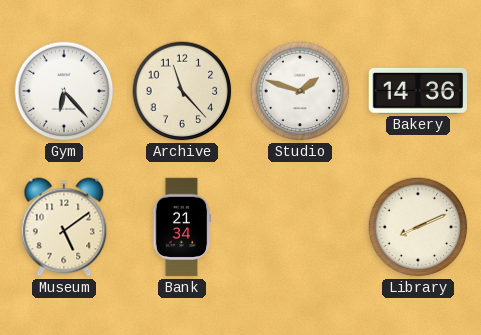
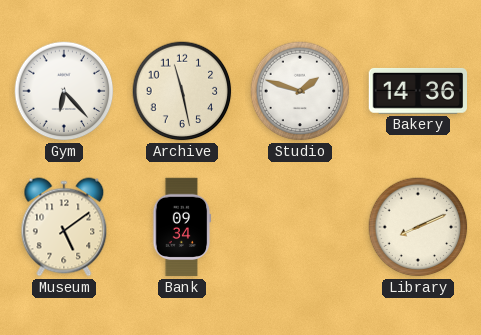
Archive: 11:23 -> 11:28
Bank: 21:34 -> 09:34
